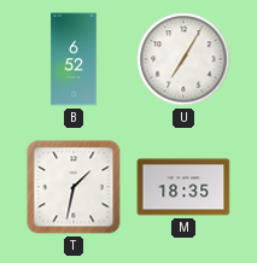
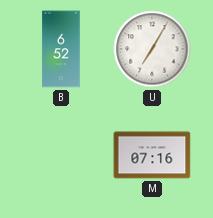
T: 1:32 -> none
M: 18:35 -> 07:16
